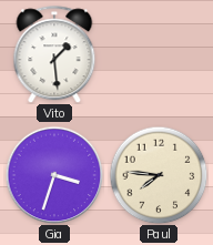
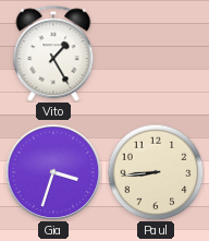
Vito: 1:29 -> 1:25
Paul: 7:46 -> 8:44
